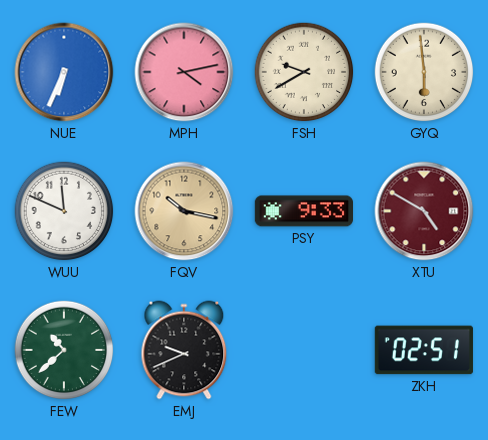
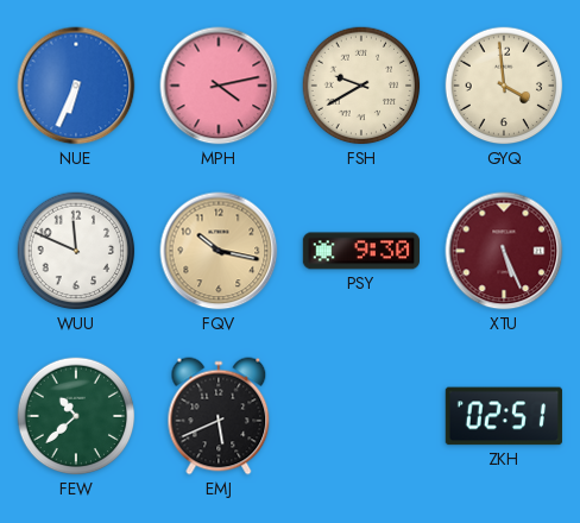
GYQ: 5:59 -> 3:59
PSY: 9:33 -> 9:30
XTU: 4:50 -> 5:26
EMJ: 9:41 -> 5:41
